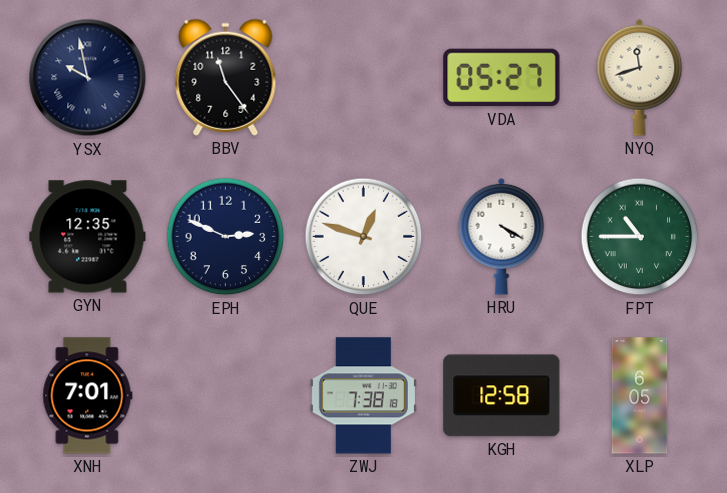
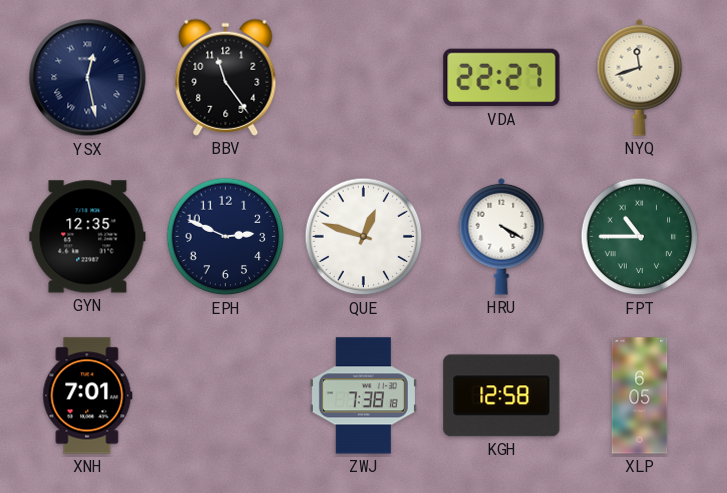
YSX: 9:58 -> 12:28
VDA: 05:27 -> 22:27
